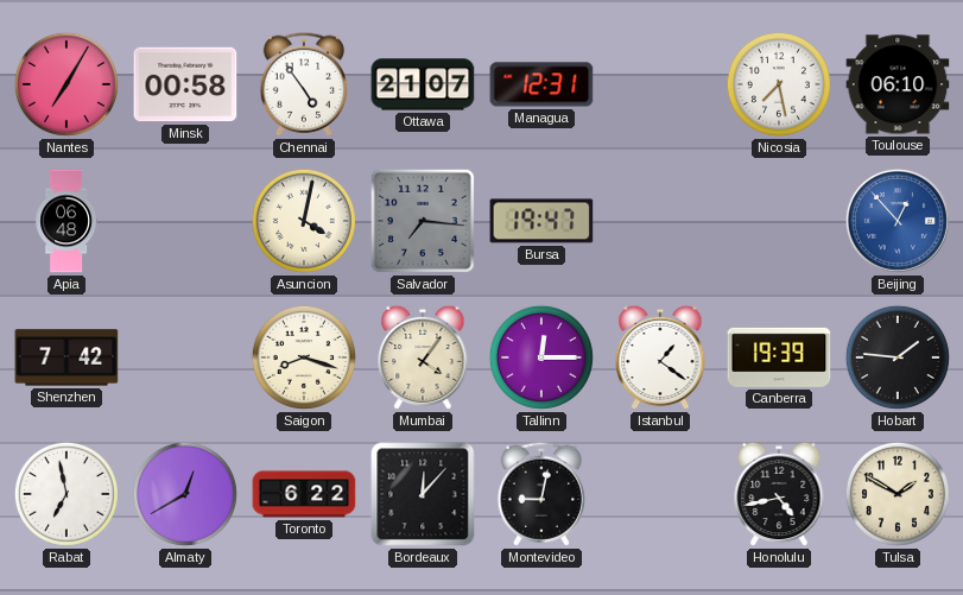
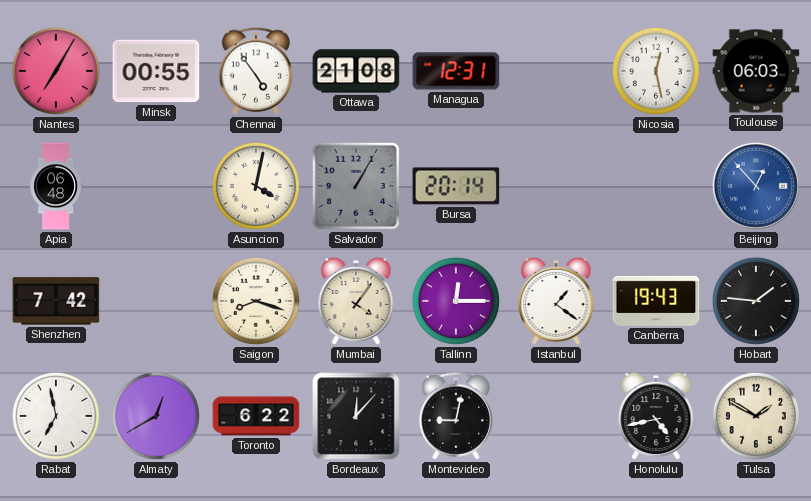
Minsk: 00:58 -> 00:55
Ottawa: 21:07 -> 21:08
Nicosia: 7:28 -> 12:28
Toulouse: 06:10 -> 06:03
Salvador: 7:16 -> 1:05
Bursa: 19:47 -> 20:14
Canberra: 19:39 -> 19:43
